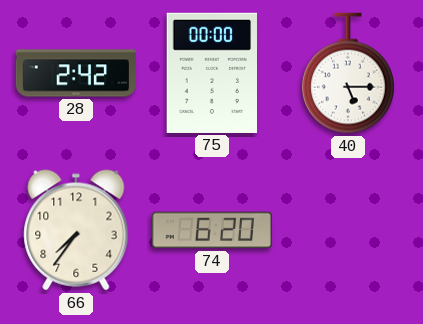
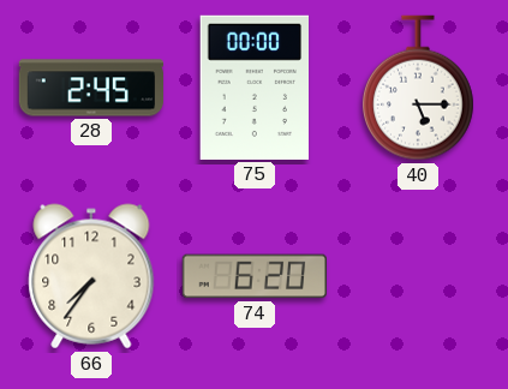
28: 2:42 -> 2:45
